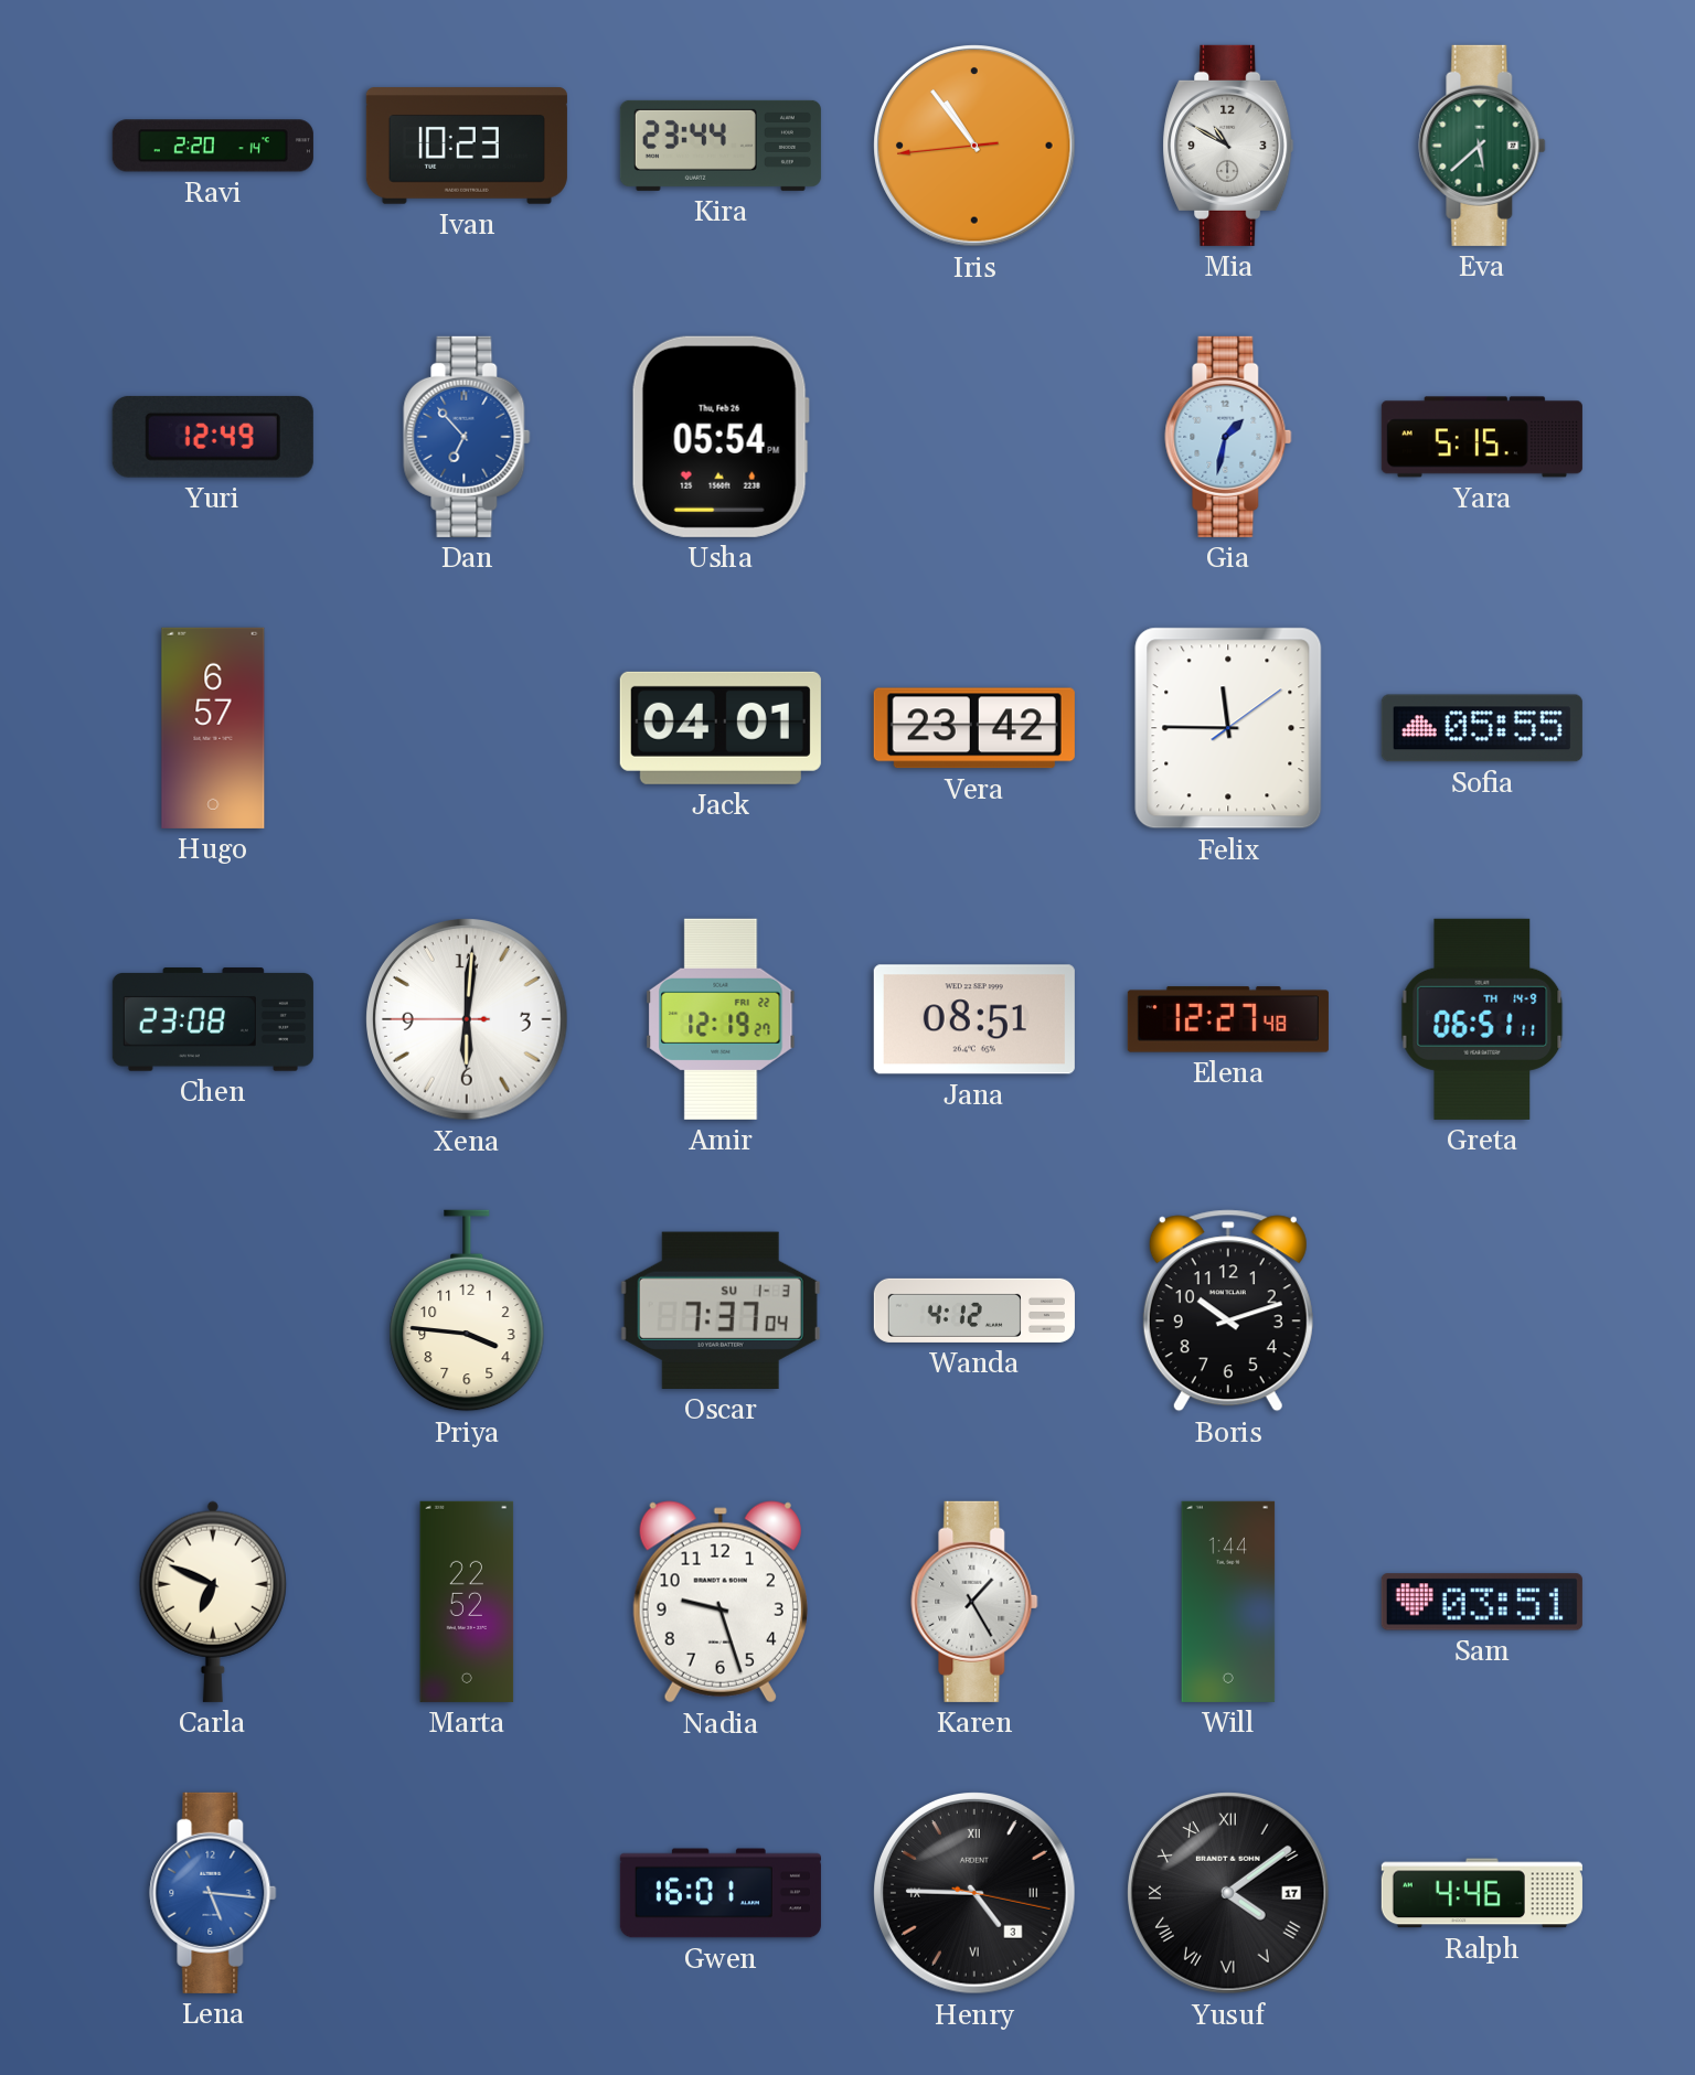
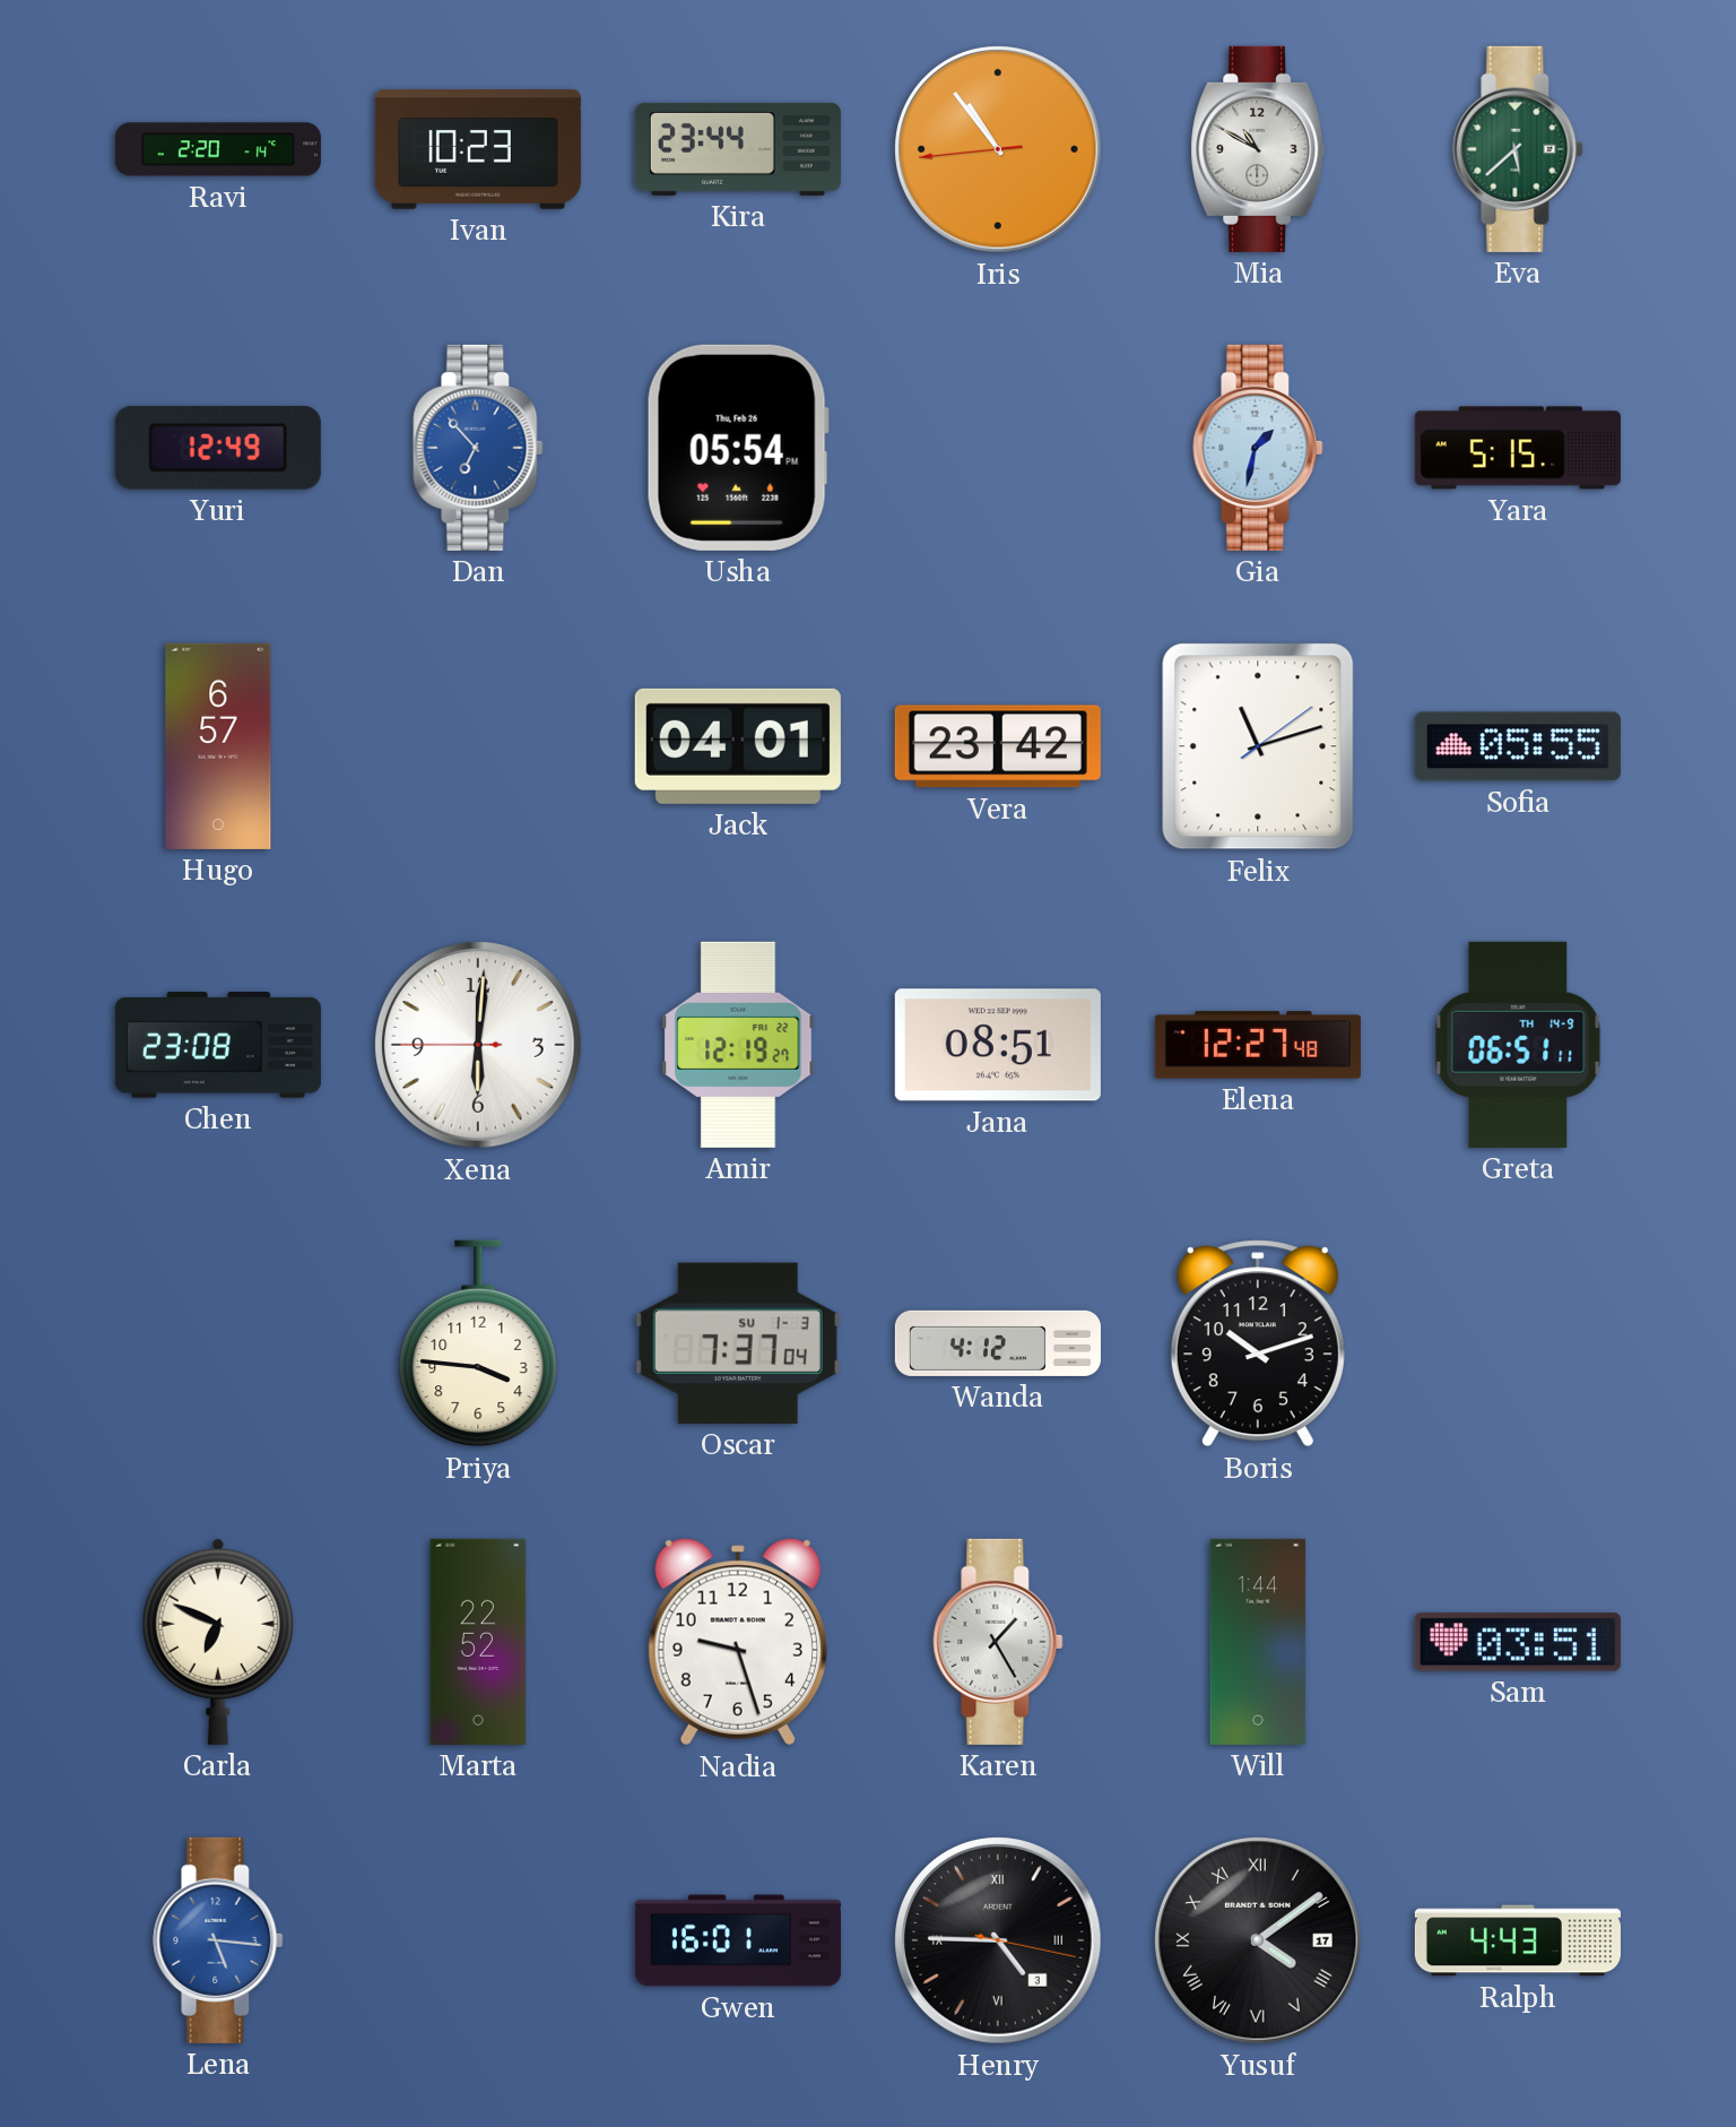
Felix: 11:45 -> 11:12
Ralph: 4:46 -> 4:43
